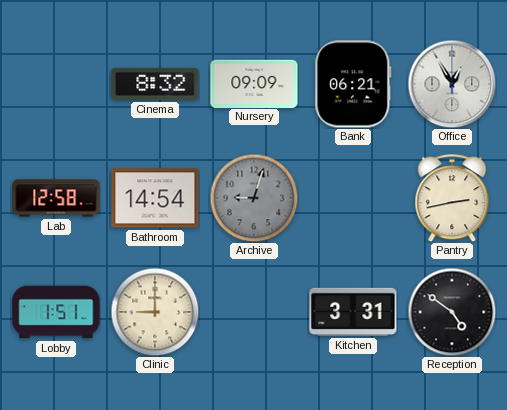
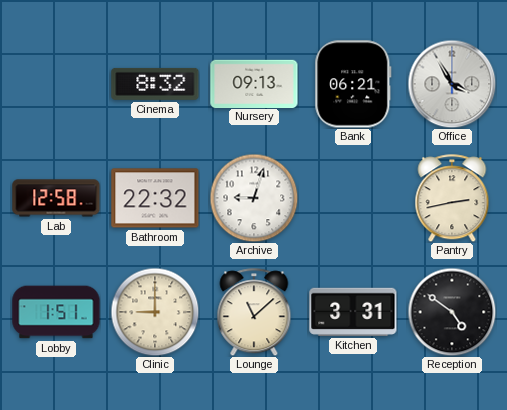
Nursery: 09:09 -> 09:13
Office: 12:55 -> 3:55
Bathroom: 14:54 -> 22:32
Archive dial: grey -> white
Lounge: none -> 11:08
